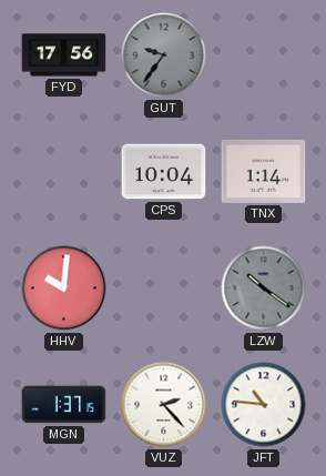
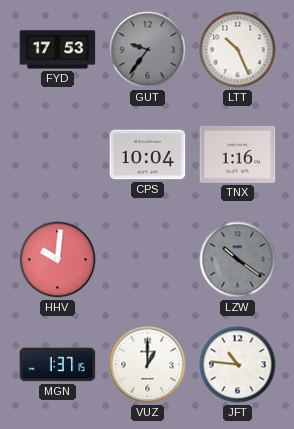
FYD: 17:56 -> 17:53
LTT: none -> 10:26
TNX: 1:14 -> 1:16
VUZ: 2:23 -> 1:00
